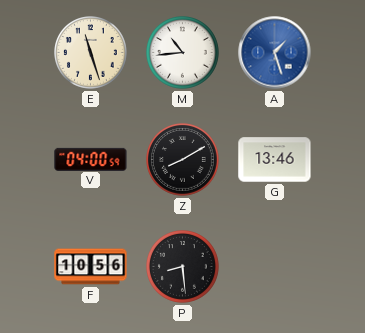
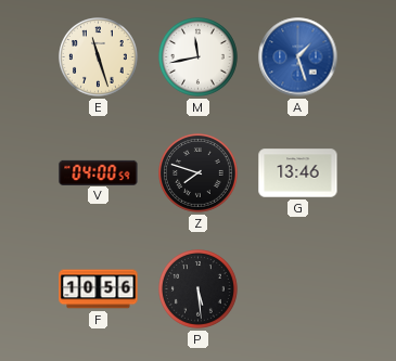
M: 10:44 -> 11:43
Z: 8:10 -> 7:48
P: 8:29 -> 5:29
